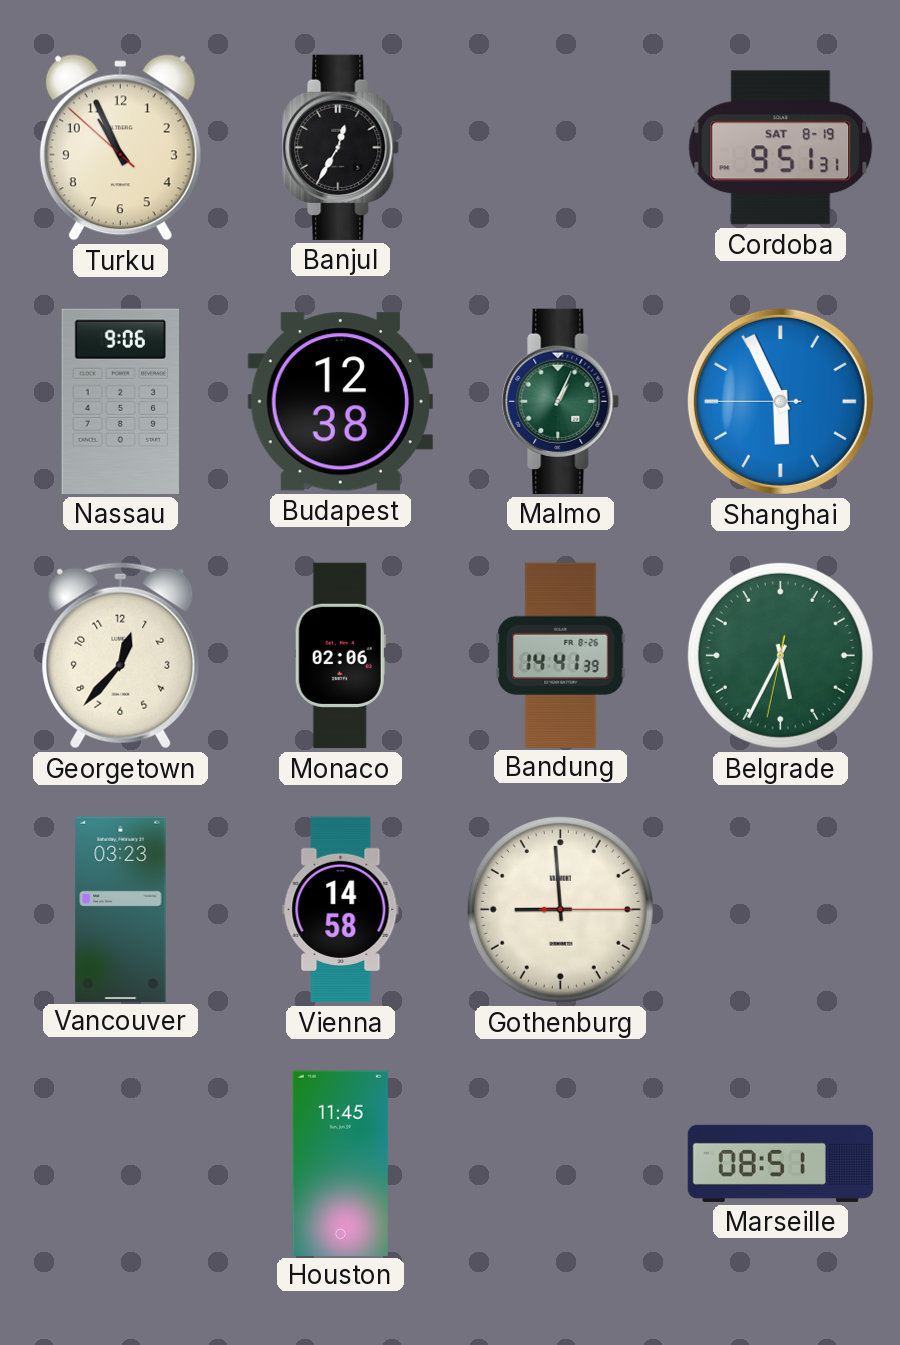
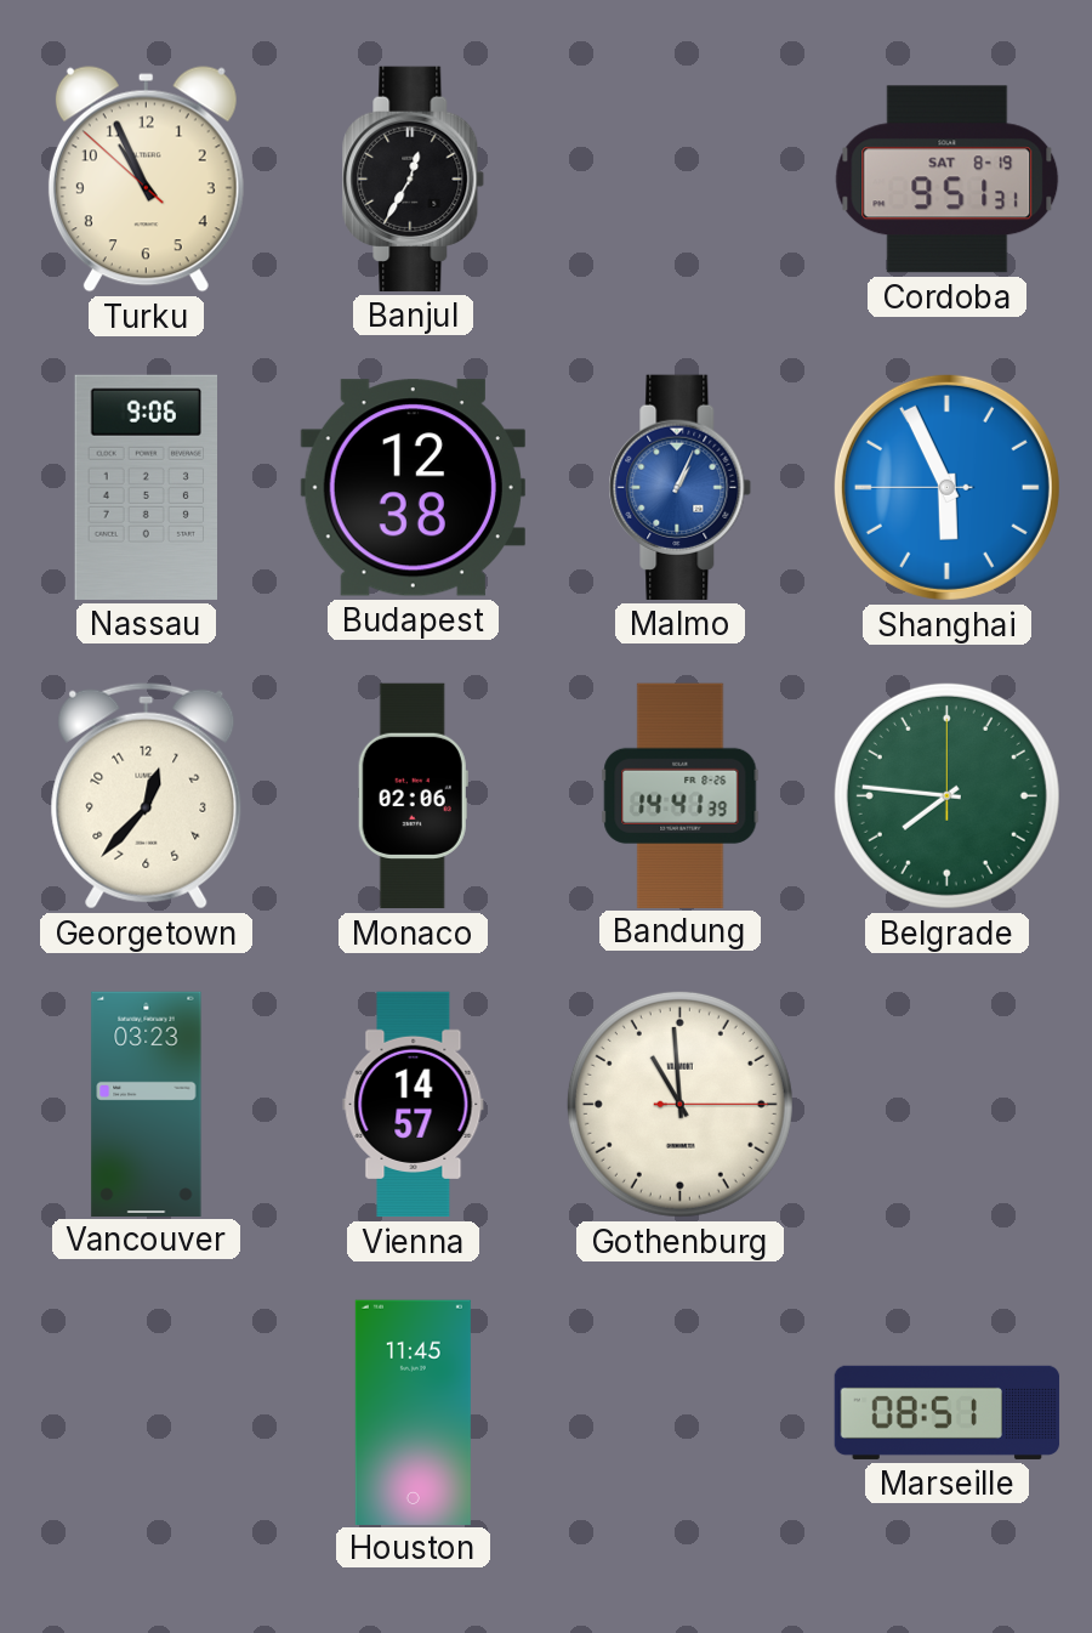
Malmo dial: green -> blue
Belgrade: 5:34 -> 7:46
Vienna: 14:58 -> 14:57
Gothenburg: 8:59 -> 10:59
